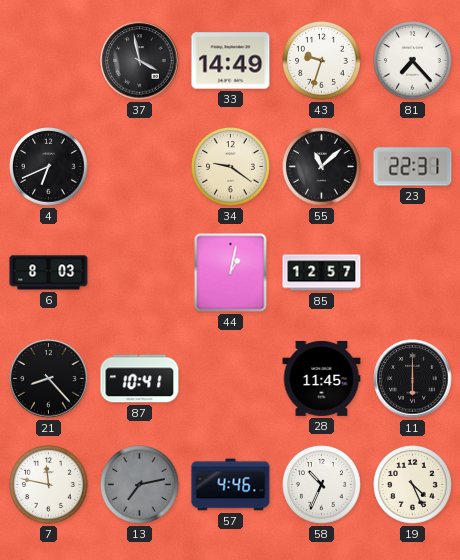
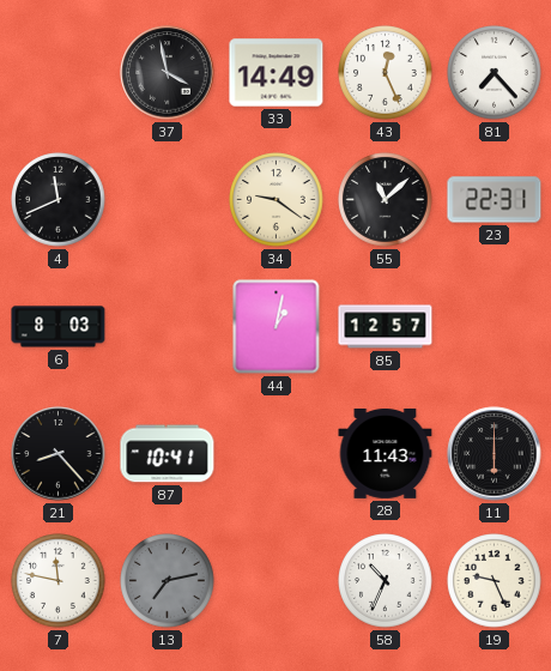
43: 9:33 -> 12:26
4: 6:41 -> 11:41
28: 11:45 -> 11:43
57: 4:46 -> none
19: 4:26 -> 9:26
